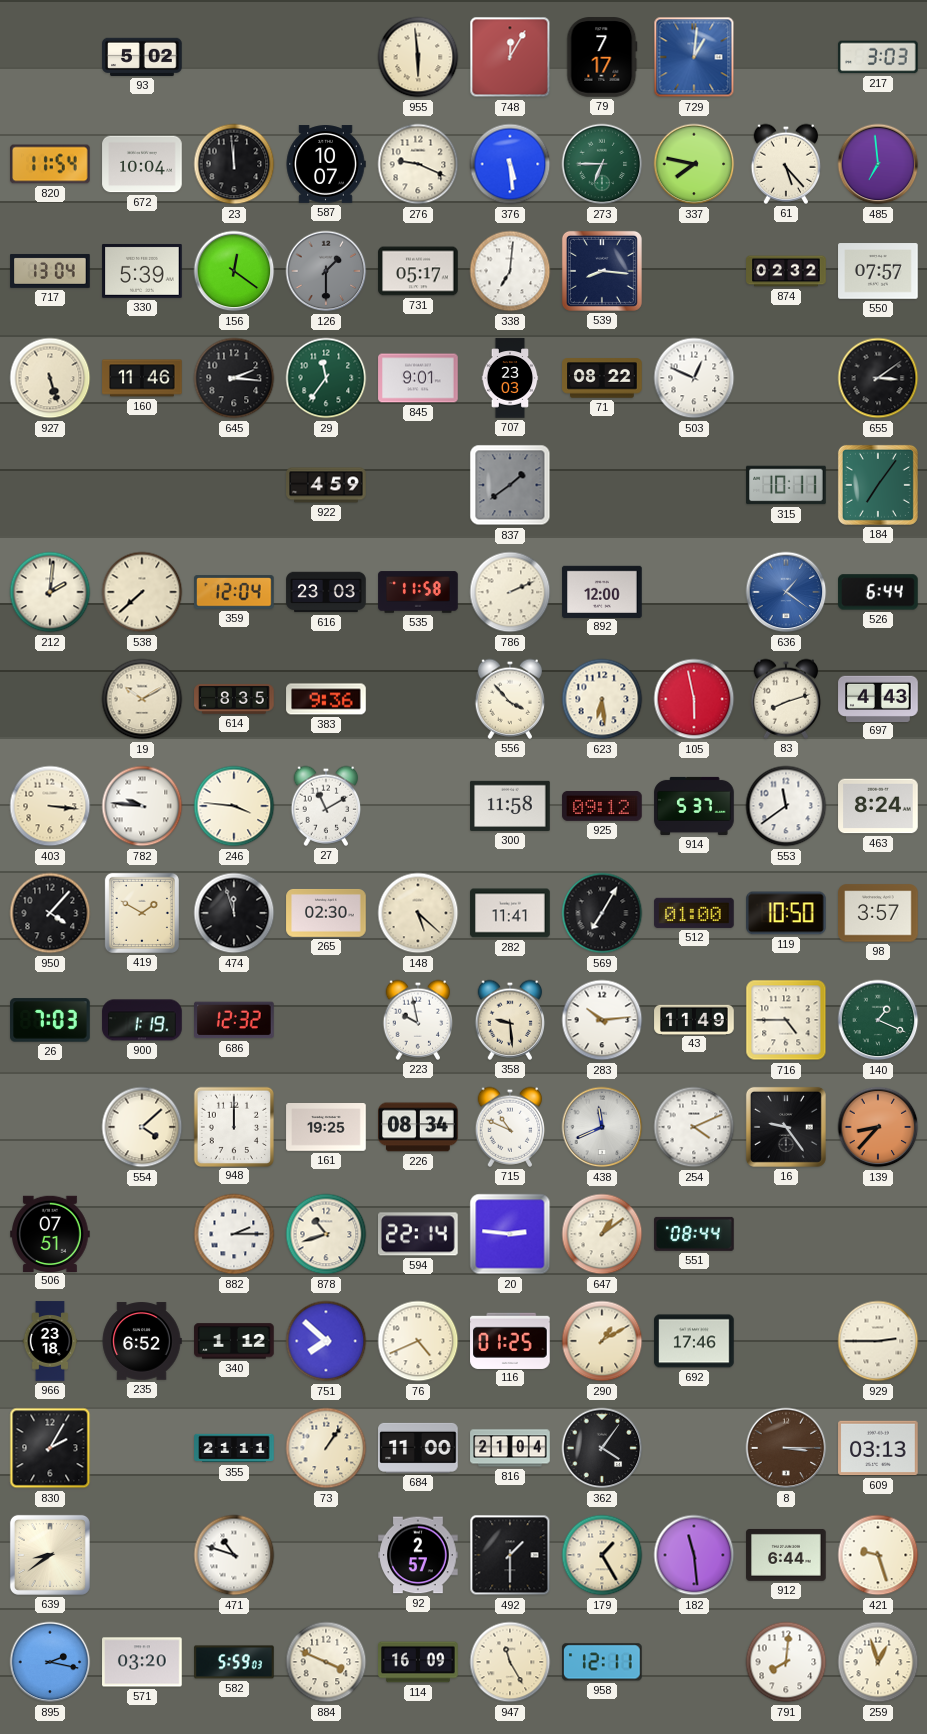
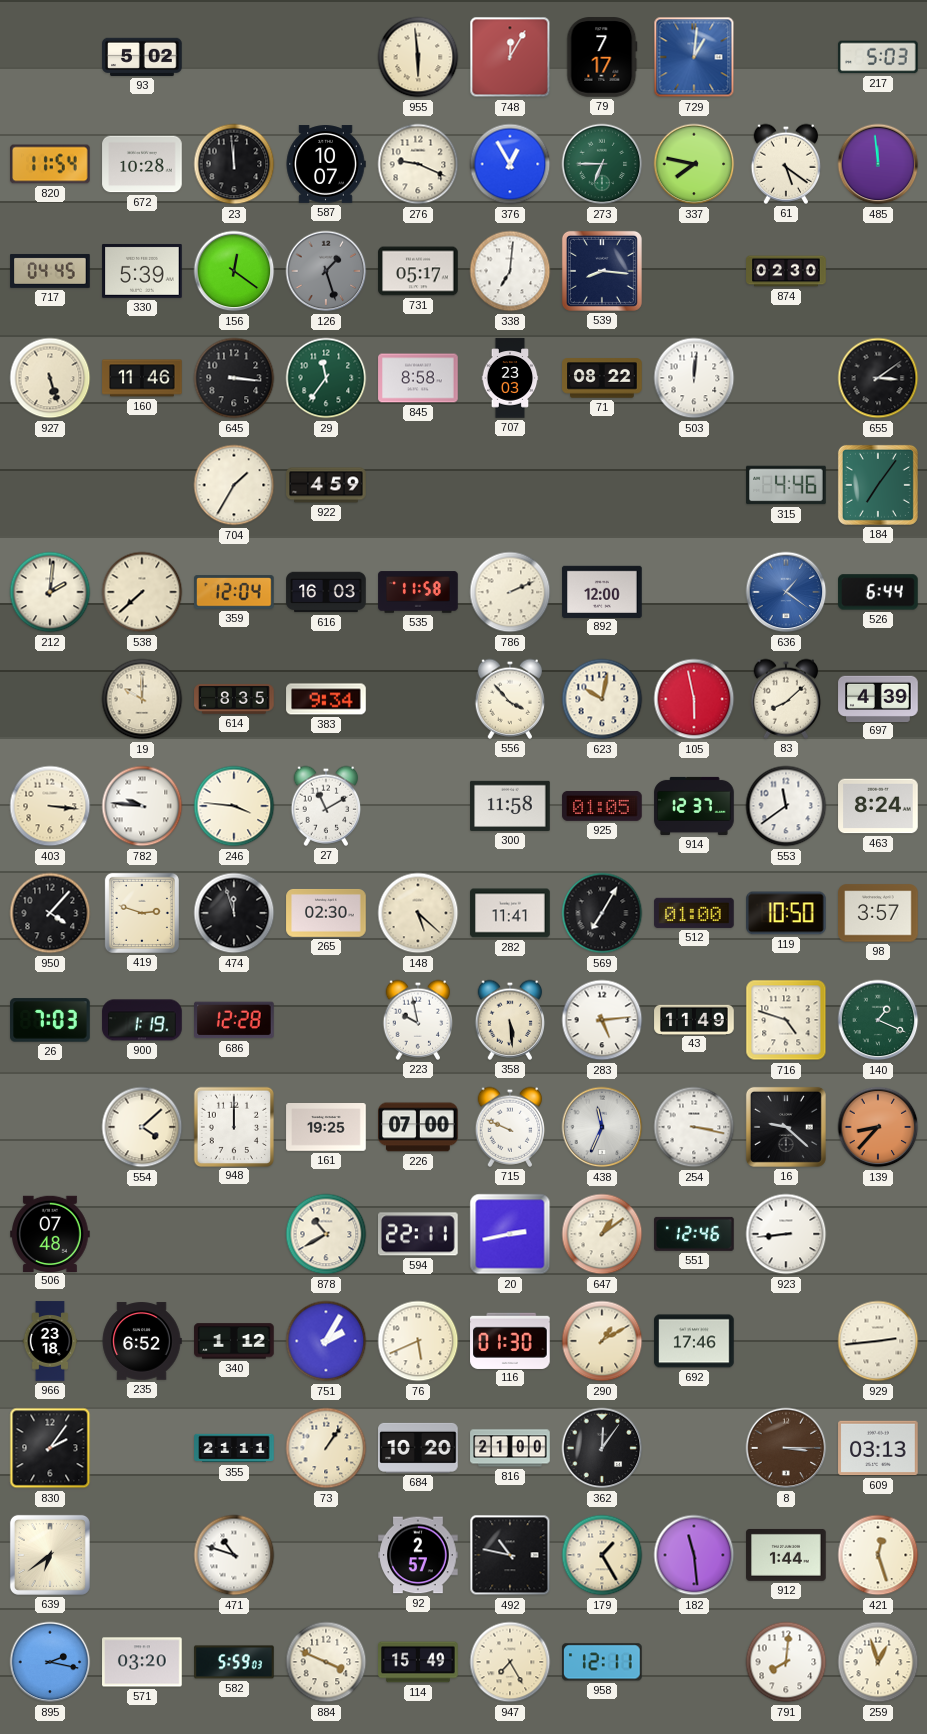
217: 3:03 -> 5:03
672: 10:04 -> 10:28
376: 5:29 -> 12:55
61: 5:23 -> 5:21
485: 6:59 -> 11:59
717: 13:04 -> 04:45
126: 1:30 -> 1:27
874: 02:32 -> 02:30
550: 07:57 -> none
645: 2:16 -> 3:16
845: 9:01 -> 8:58
503: 12:49 -> 12:01
704: none -> 1:35
837: 1:39 -> none
315: 10:11 -> 4:46
616: 23:03 -> 16:03
19: 10:10 -> 10:00
383: 9:36 -> 9:34
623: 6:29 -> 10:02
83: 8:12 -> 8:08
697: 4:43 -> 4:39
925: 09:12 -> 01:05
914: 5:37 -> 12:37
419: 1:50 -> 2:48
686: 12:32 -> 12:28
358: 9:29 -> 5:29
283: 10:14 -> 5:14
716: 4:45 -> 4:48
226: 08:34 -> 07:00
715: 10:49 -> 9:49
438: 11:41 -> 11:34
254: 4:11 -> 3:17
16: 9:24 -> 9:22
506: 07:51 -> 07:48
882: 2:15 -> none
878: 10:42 -> 10:40
594: 22:14 -> 22:11
20: 2:46 -> 2:43
551: 08:44 -> 12:46
923: none -> 8:44
751: 7:52 -> 2:05
76: 4:41 -> 5:41
116: 01:25 -> 01:30
929: 2:45 -> 2:44
830: 2:05 -> 2:06
684: 11:00 -> 10:20
816: 21:04 -> 21:00
362: 4:06 -> 12:06
639: 8:39 -> 6:39
492: 1:30 -> 10:47
912: 6:44 -> 1:44
421: 9:27 -> 12:27
114: 16:09 -> 15:49
947: 11:25 -> 7:25
